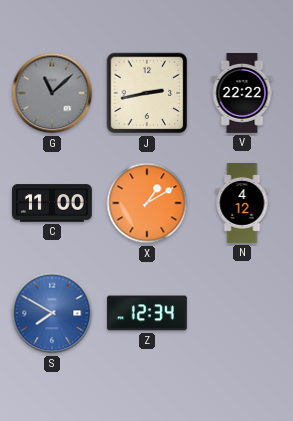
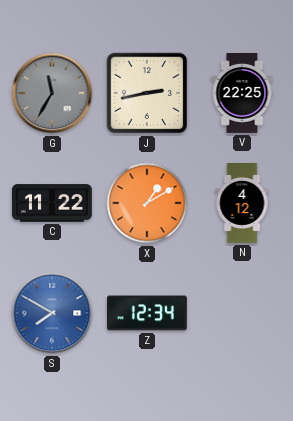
G: 11:08 -> 11:35
V: 22:22 -> 22:25
C: 11:00 -> 11:22
